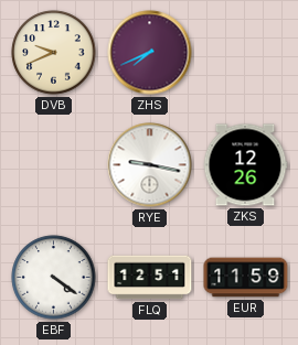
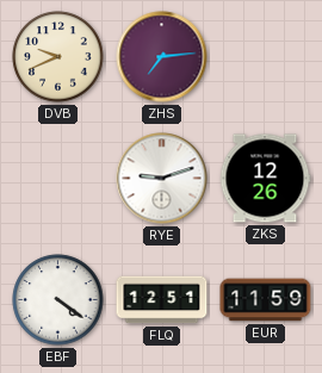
ZHS: 7:41 -> 7:14
RYE: 9:17 -> 9:12
